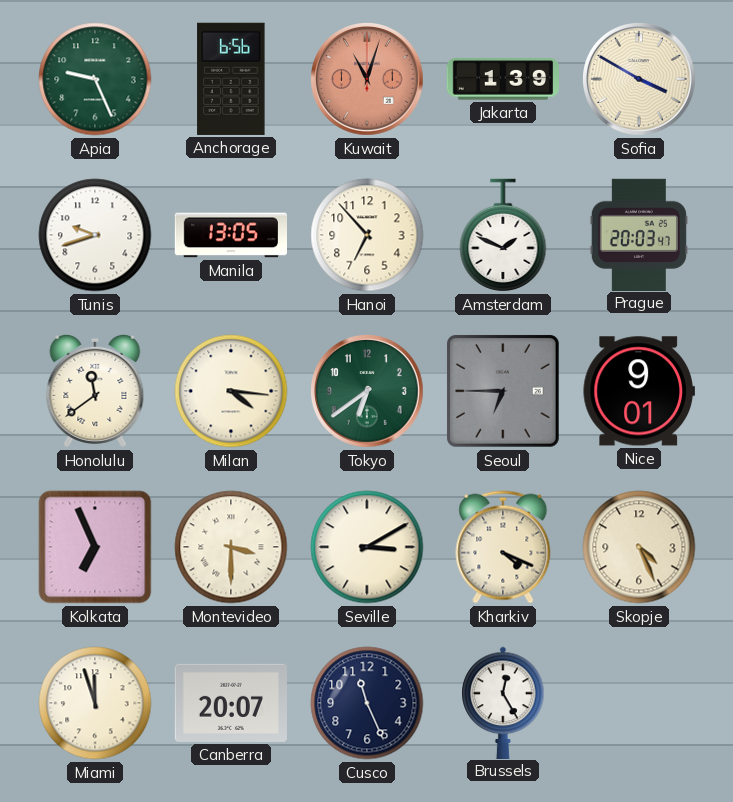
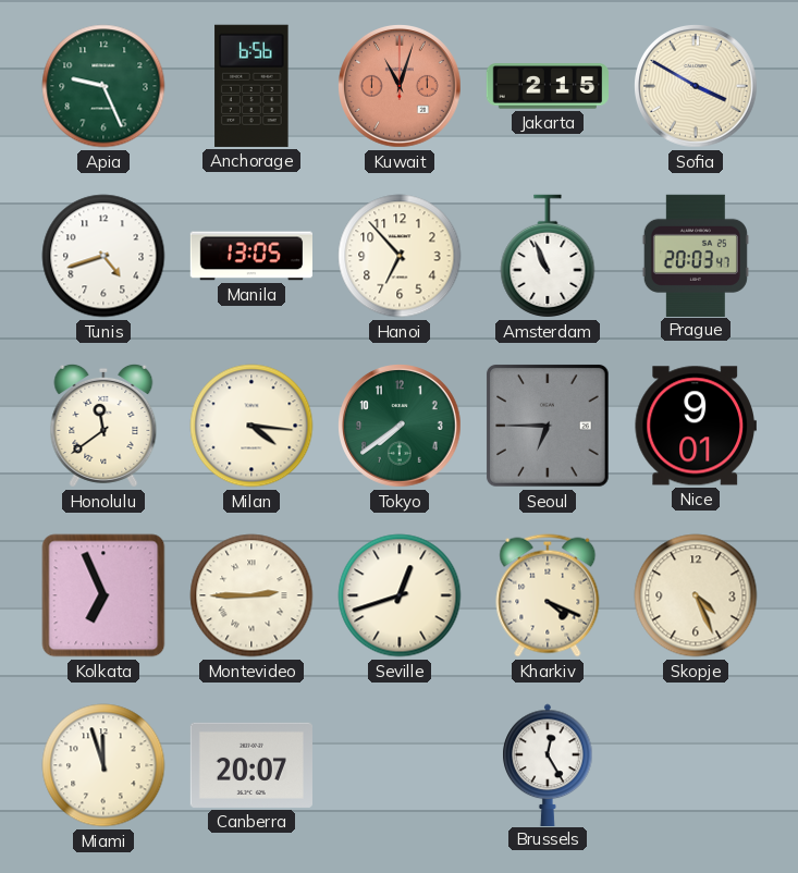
Jakarta: 1:39 -> 2:15
Tunis: 9:42 -> 4:42
Amsterdam: 1:49 -> 10:56
Tokyo: 6:39 -> 7:39
Montevideo: 3:30 -> 2:45
Seville: 3:10 -> 12:42
Cusco: 11:26 -> none
